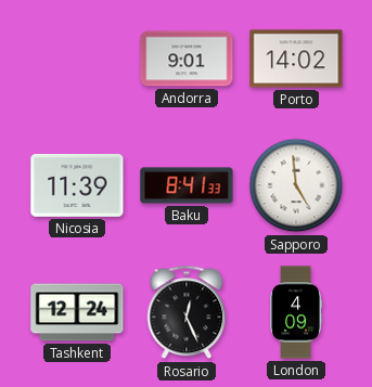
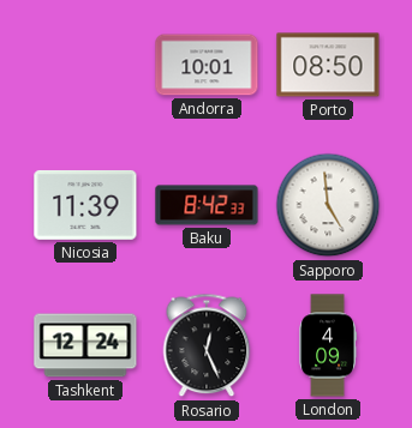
Andorra: 9:01 -> 10:01
Porto: 14:02 -> 08:50
Baku: 8:41 -> 8:42
